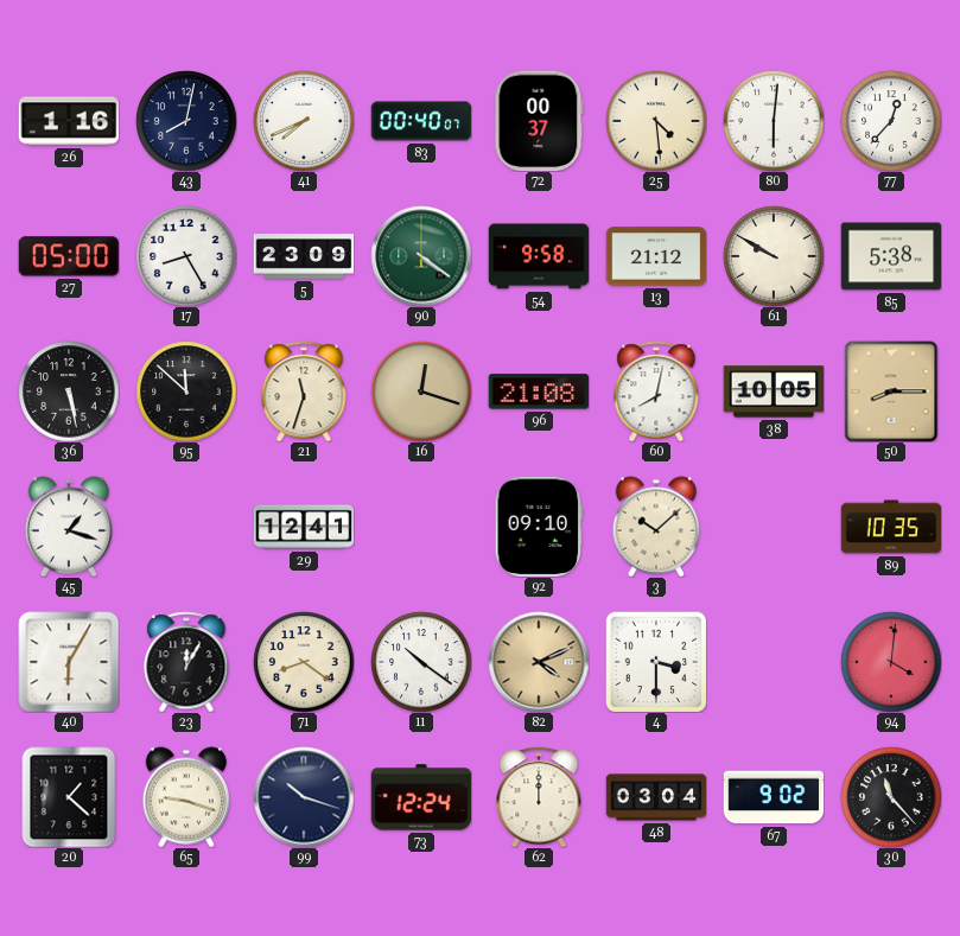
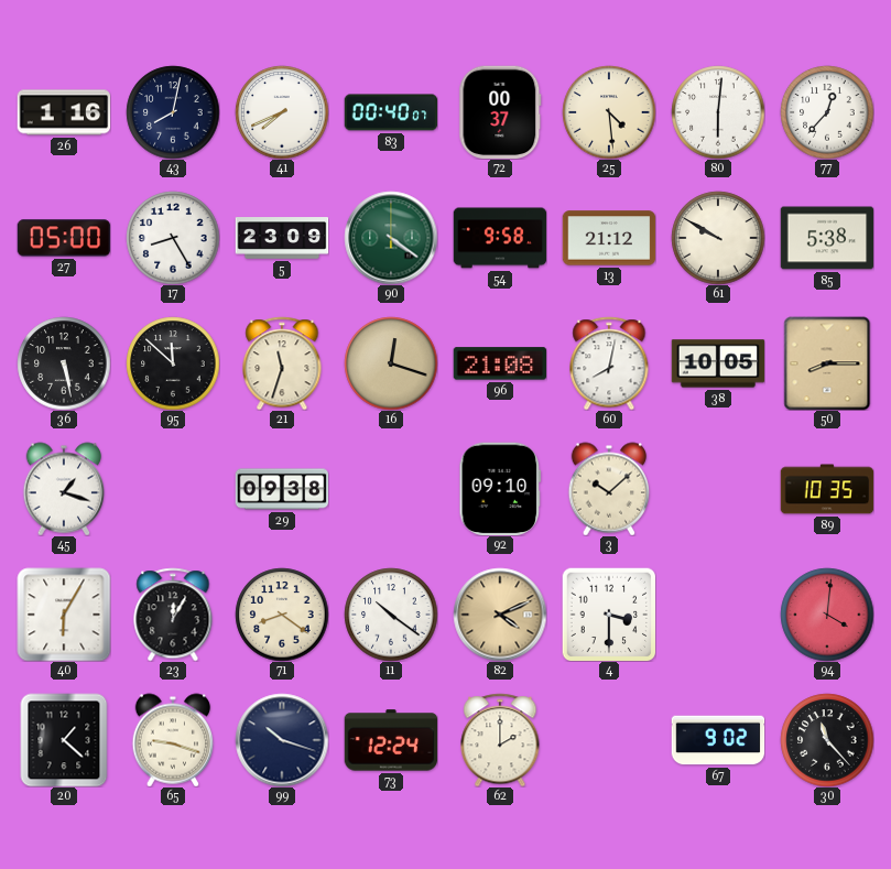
29: 12:41 -> 09:38
62: 12:00 -> 2:00
48: 03:04 -> none
